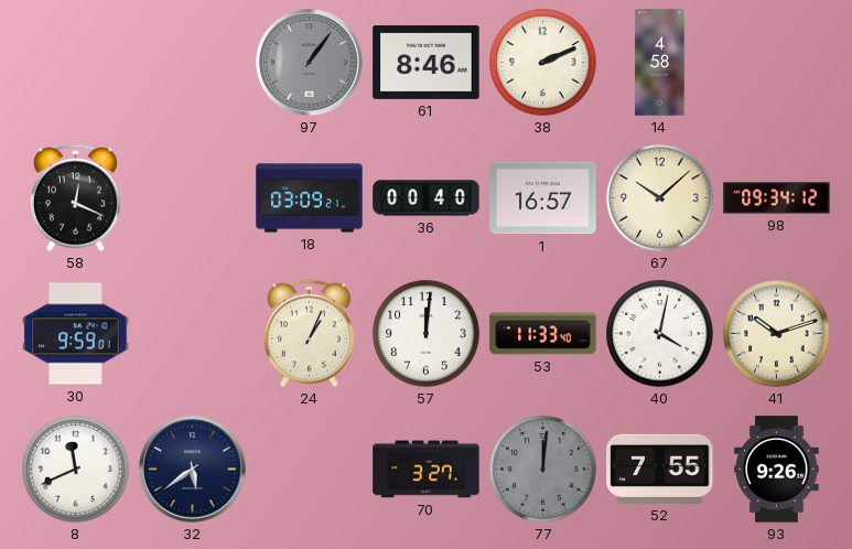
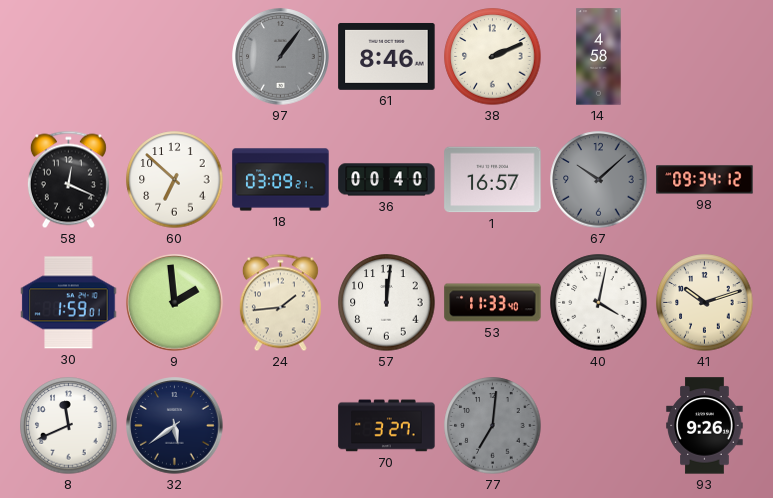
60: none -> 6:52
67 dial: cream -> grey
30: 9:59 -> 1:59
9: none -> 1:59
24: 1:04 -> 1:44
77: 12:01 -> 7:01
52: 7:55 -> none
